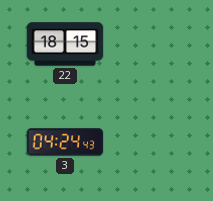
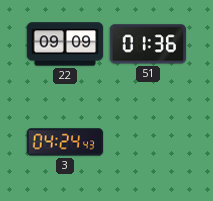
22: 18:15 -> 09:09
51: none -> 01:36
